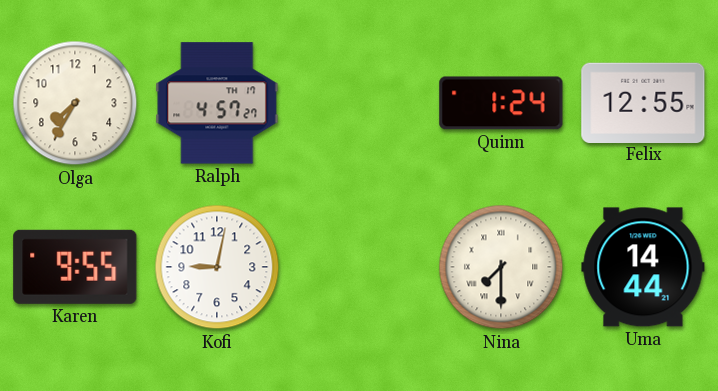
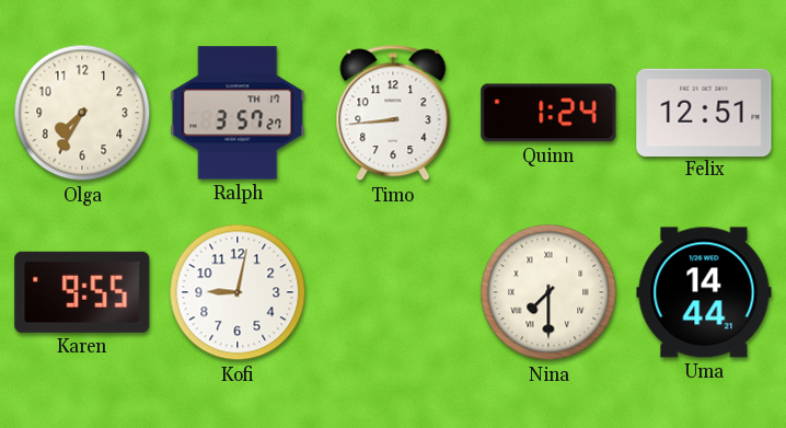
Ralph: 4:57 -> 3:57
Timo: none -> 8:44
Felix: 12:55 -> 12:51
